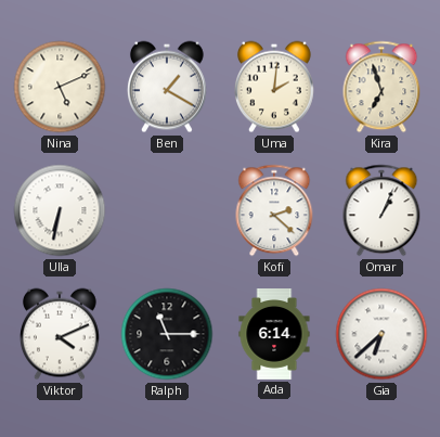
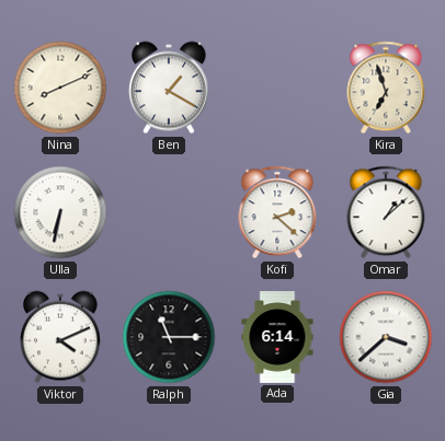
Nina: 5:11 -> 8:11
Uma: 2:01 -> none
Omar: 1:04 -> 1:08
Gia: 6:38 -> 3:38
